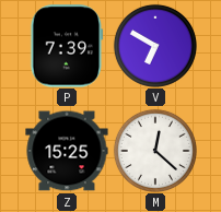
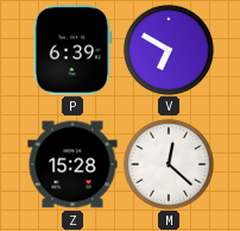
P: 7:39 -> 6:39
Z: 15:25 -> 15:28
